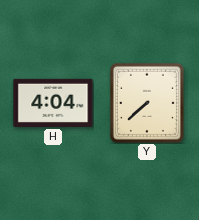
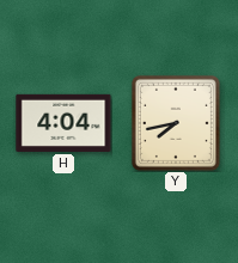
Y: 7:38 -> 7:43
